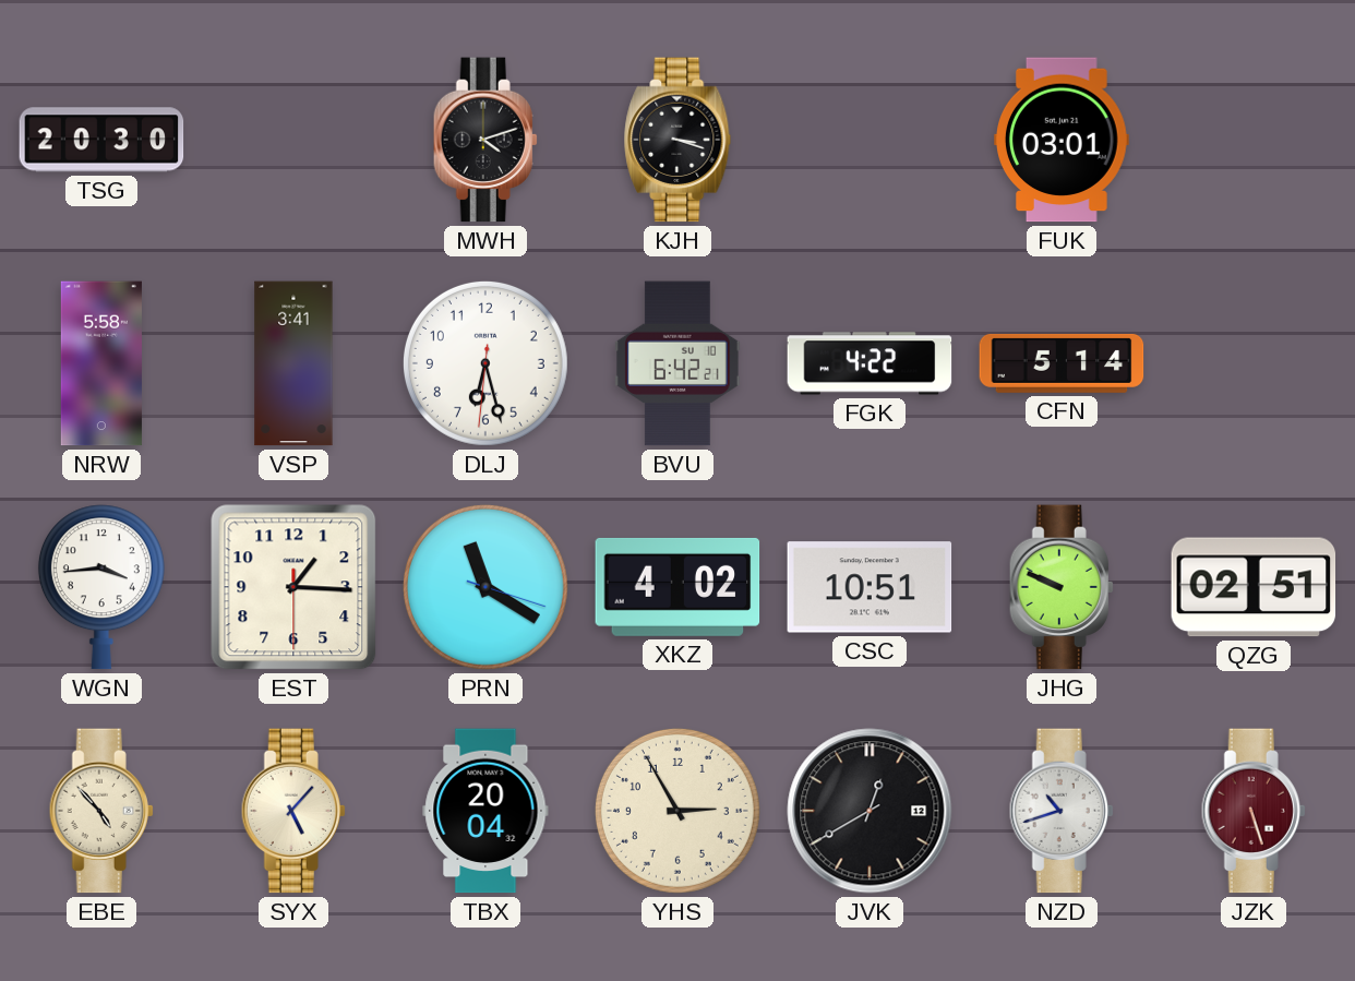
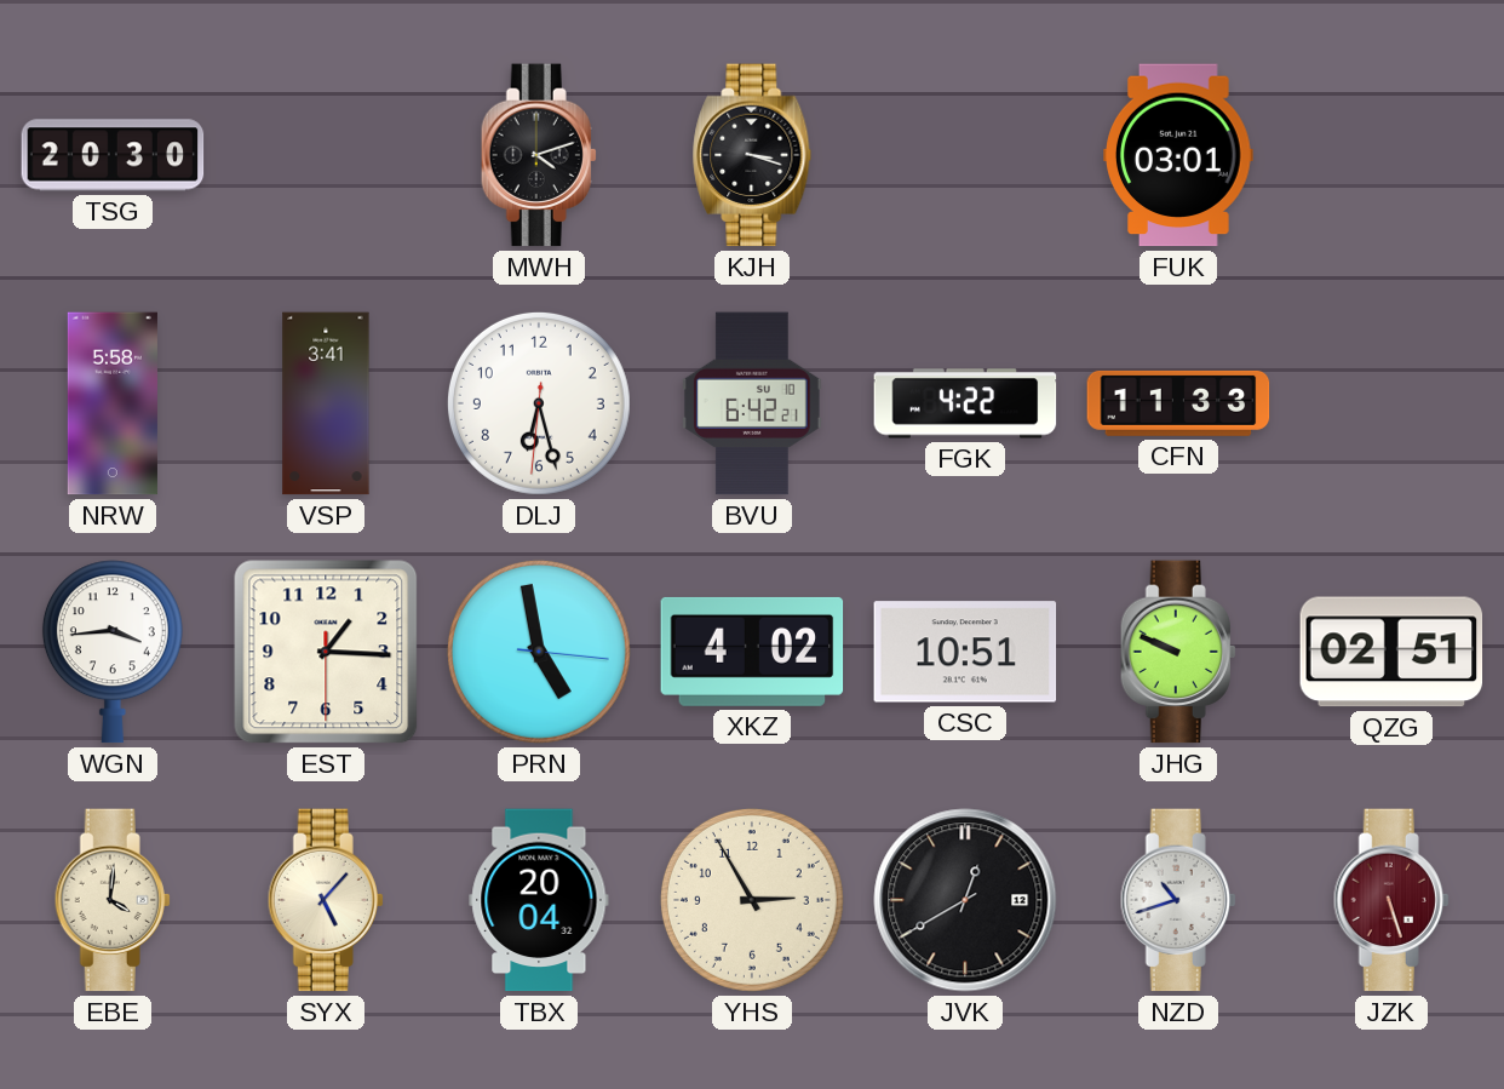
CFN: 5:14 -> 11:33
PRN: 11:20 -> 4:58
EBE: 4:53 -> 4:01
